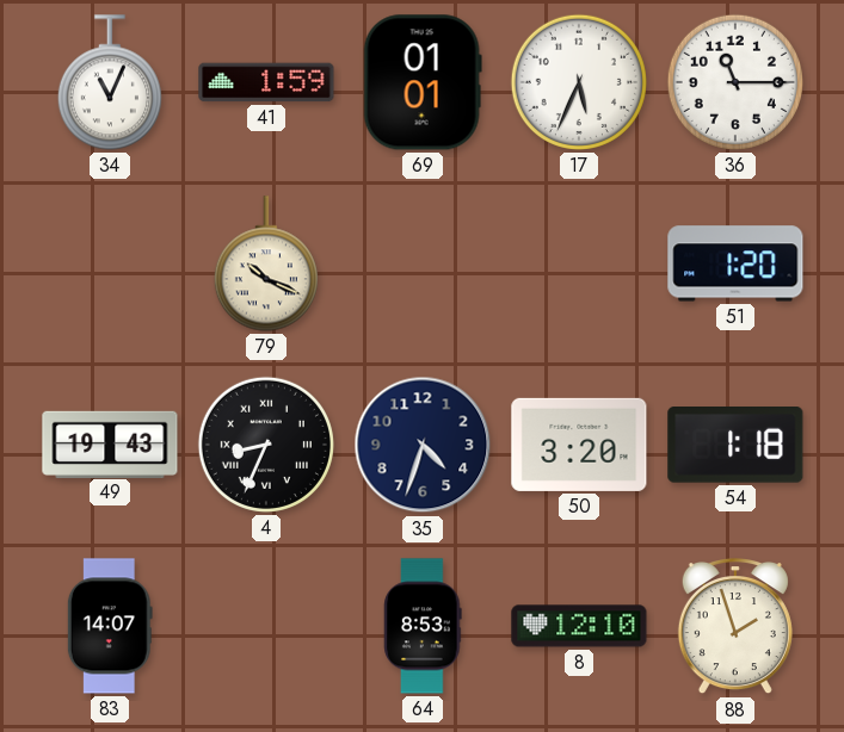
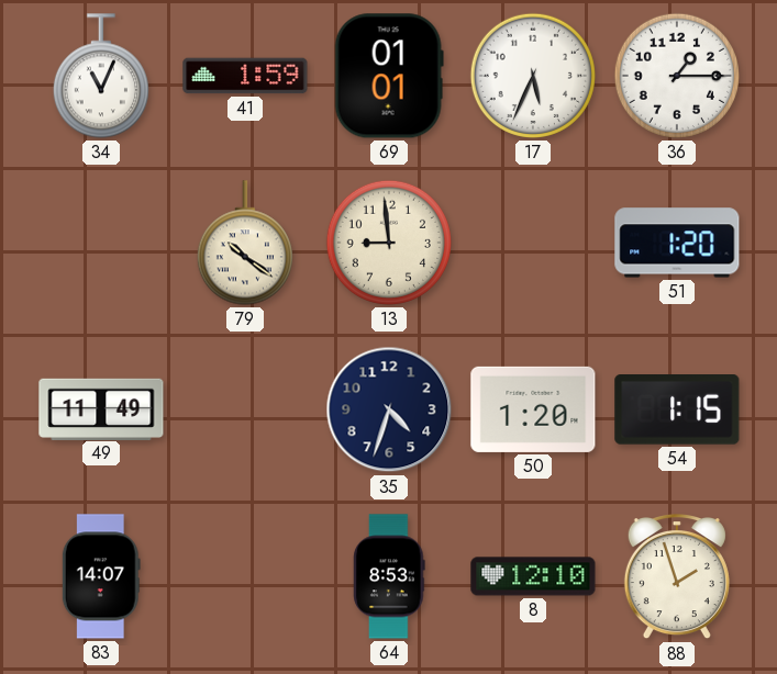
36: 11:15 -> 1:15
79: 10:19 -> 10:21
13: none -> 8:59
49: 19:43 -> 11:49
4: 8:34 -> none
50: 3:20 -> 1:20
54: 1:18 -> 1:15
